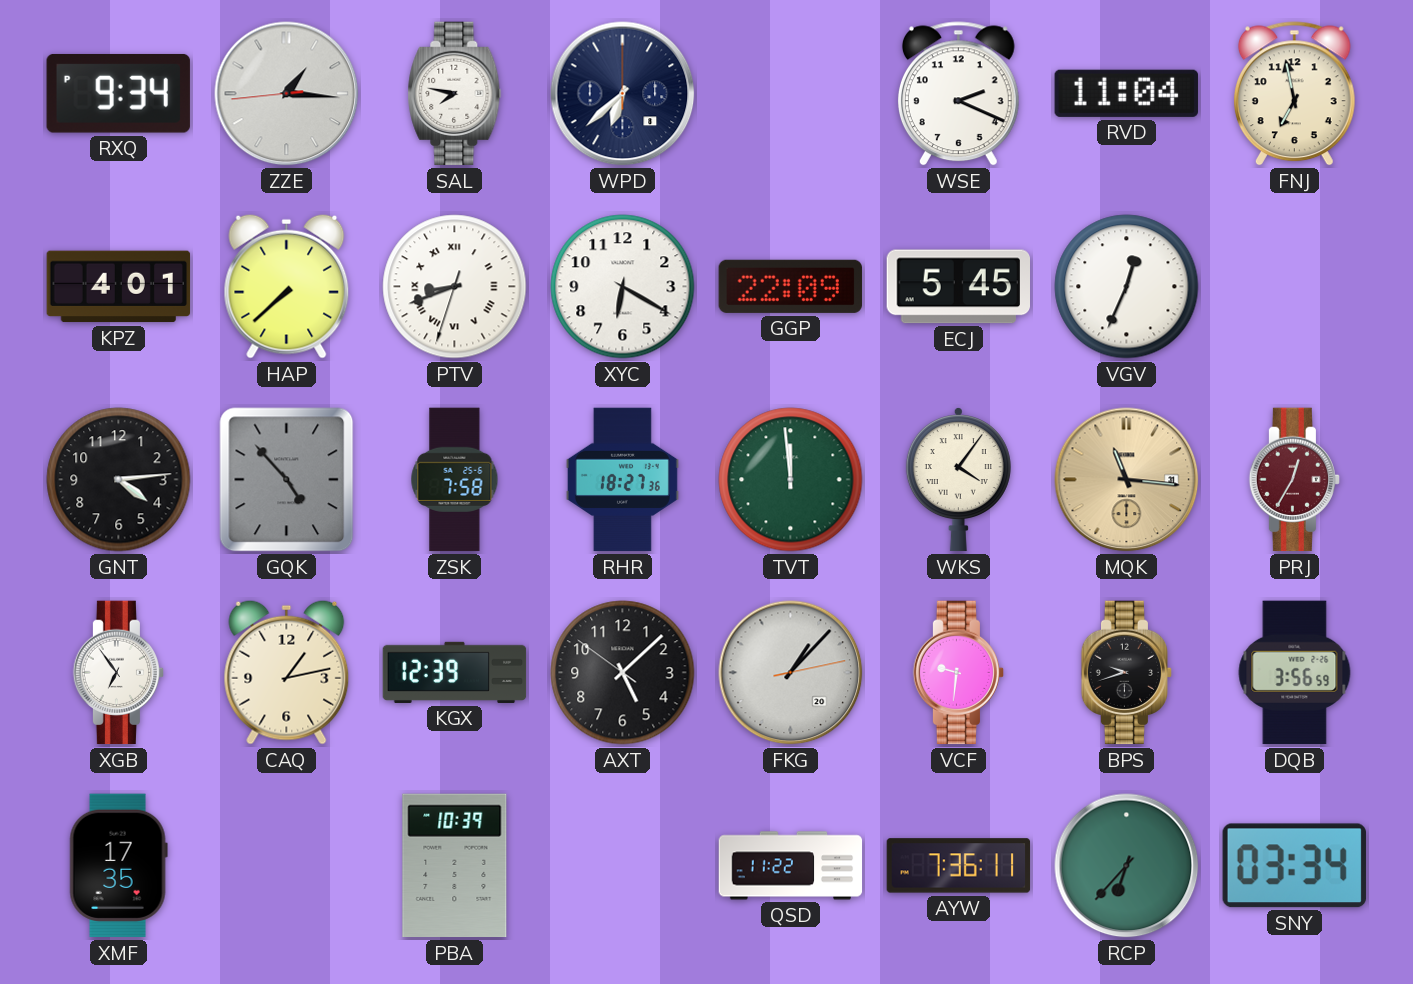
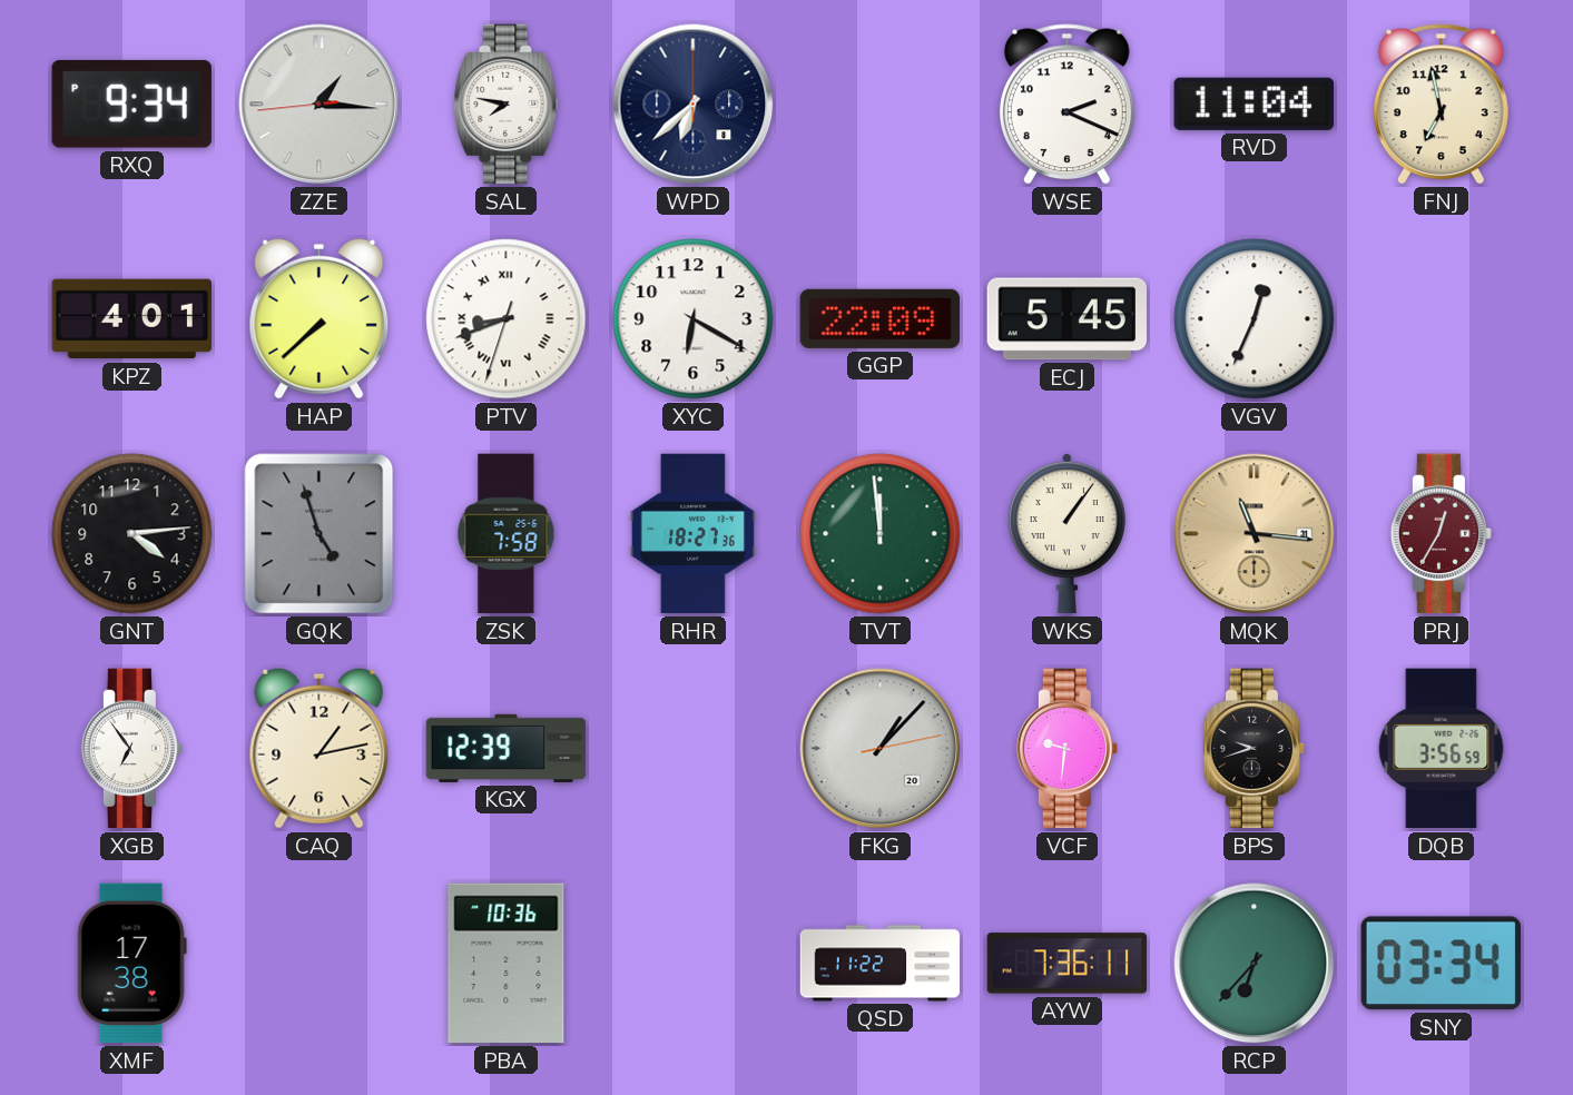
GQK: 4:53 -> 4:57
WKS: 4:06 -> 1:06
AXT: 5:07 -> none
XMF: 17:35 -> 17:38
PBA: 10:39 -> 10:36
